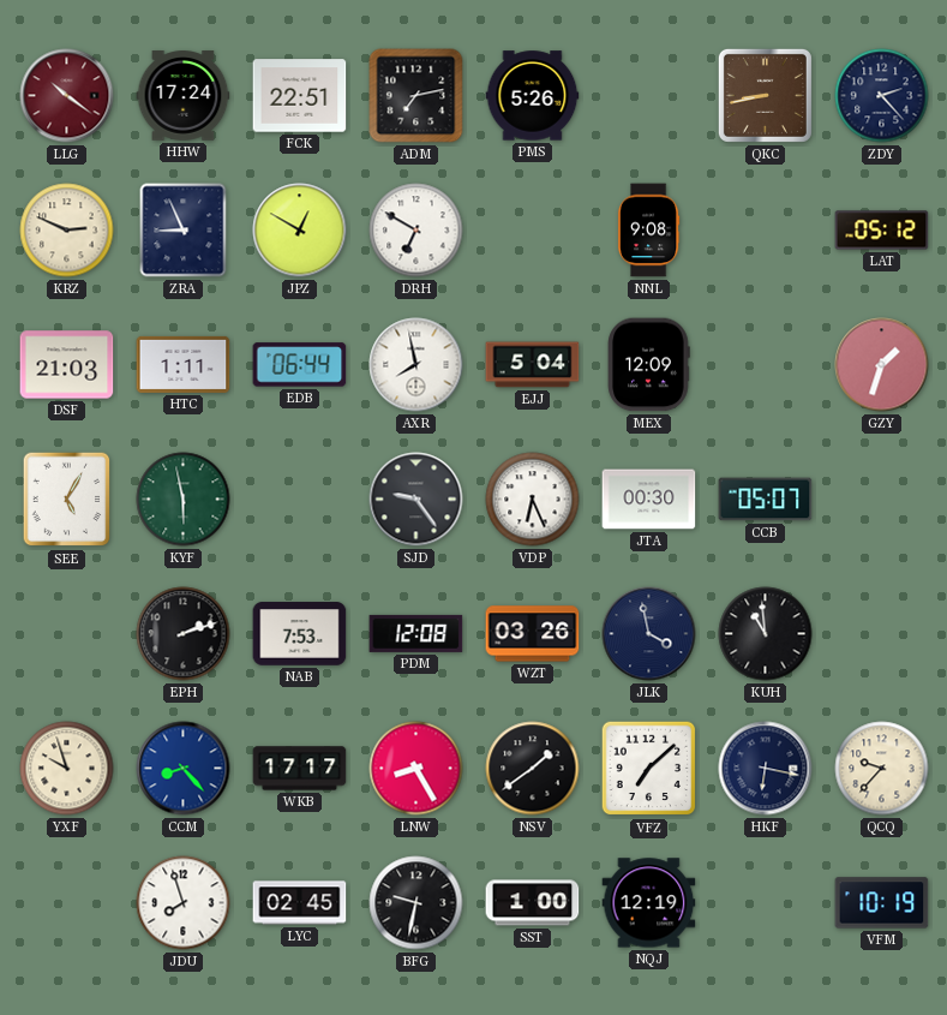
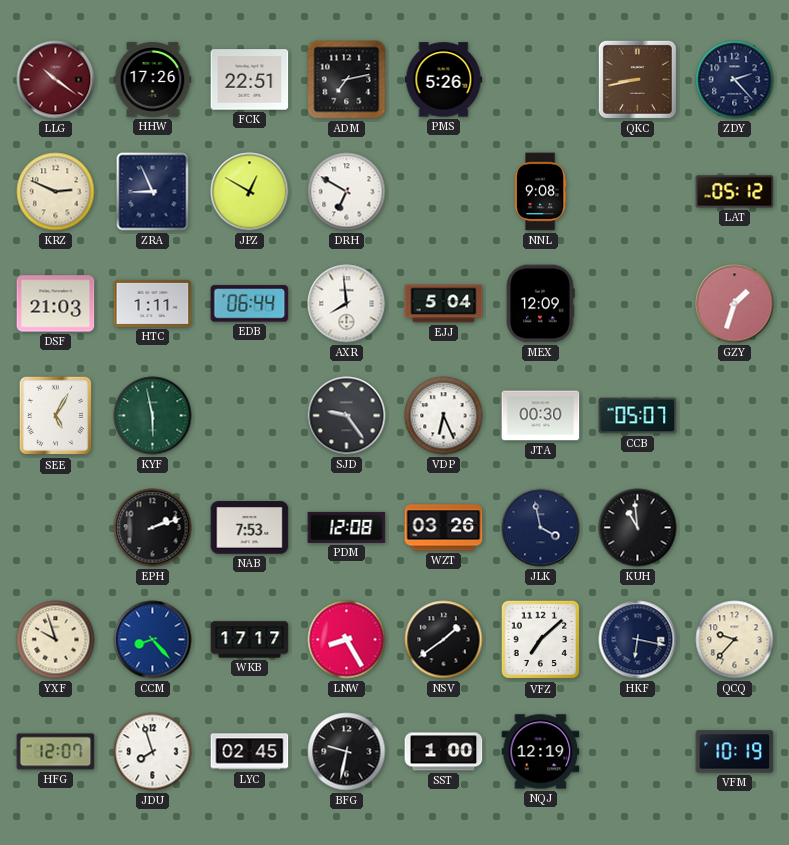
HHW: 17:24 -> 17:26
AXR: 7:58 -> 7:59
HFG: none -> 12:07
